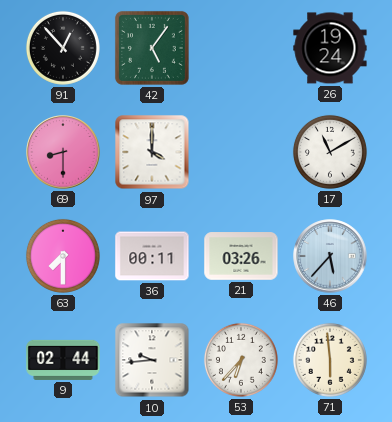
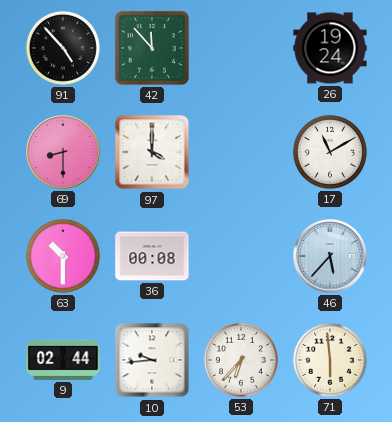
91: 12:53 -> 4:53
42: 5:06 -> 11:53
63: 7:30 -> 10:30
36: 00:11 -> 00:08
21: 03:26 -> none
